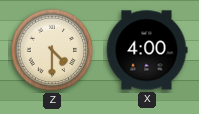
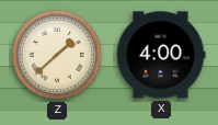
Z: 4:30 -> 1:38
